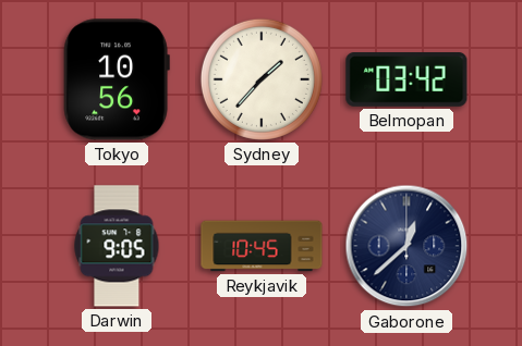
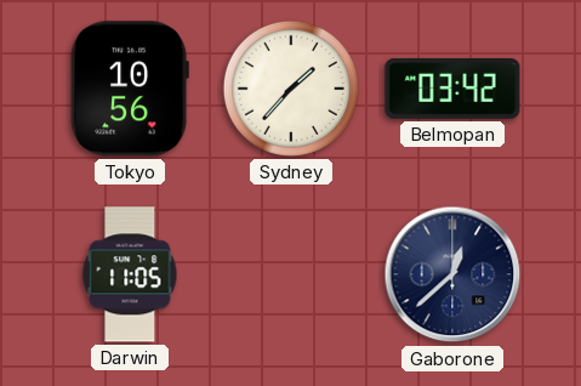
Darwin: 9:05 -> 11:05
Reykjavik: 10:45 -> none
